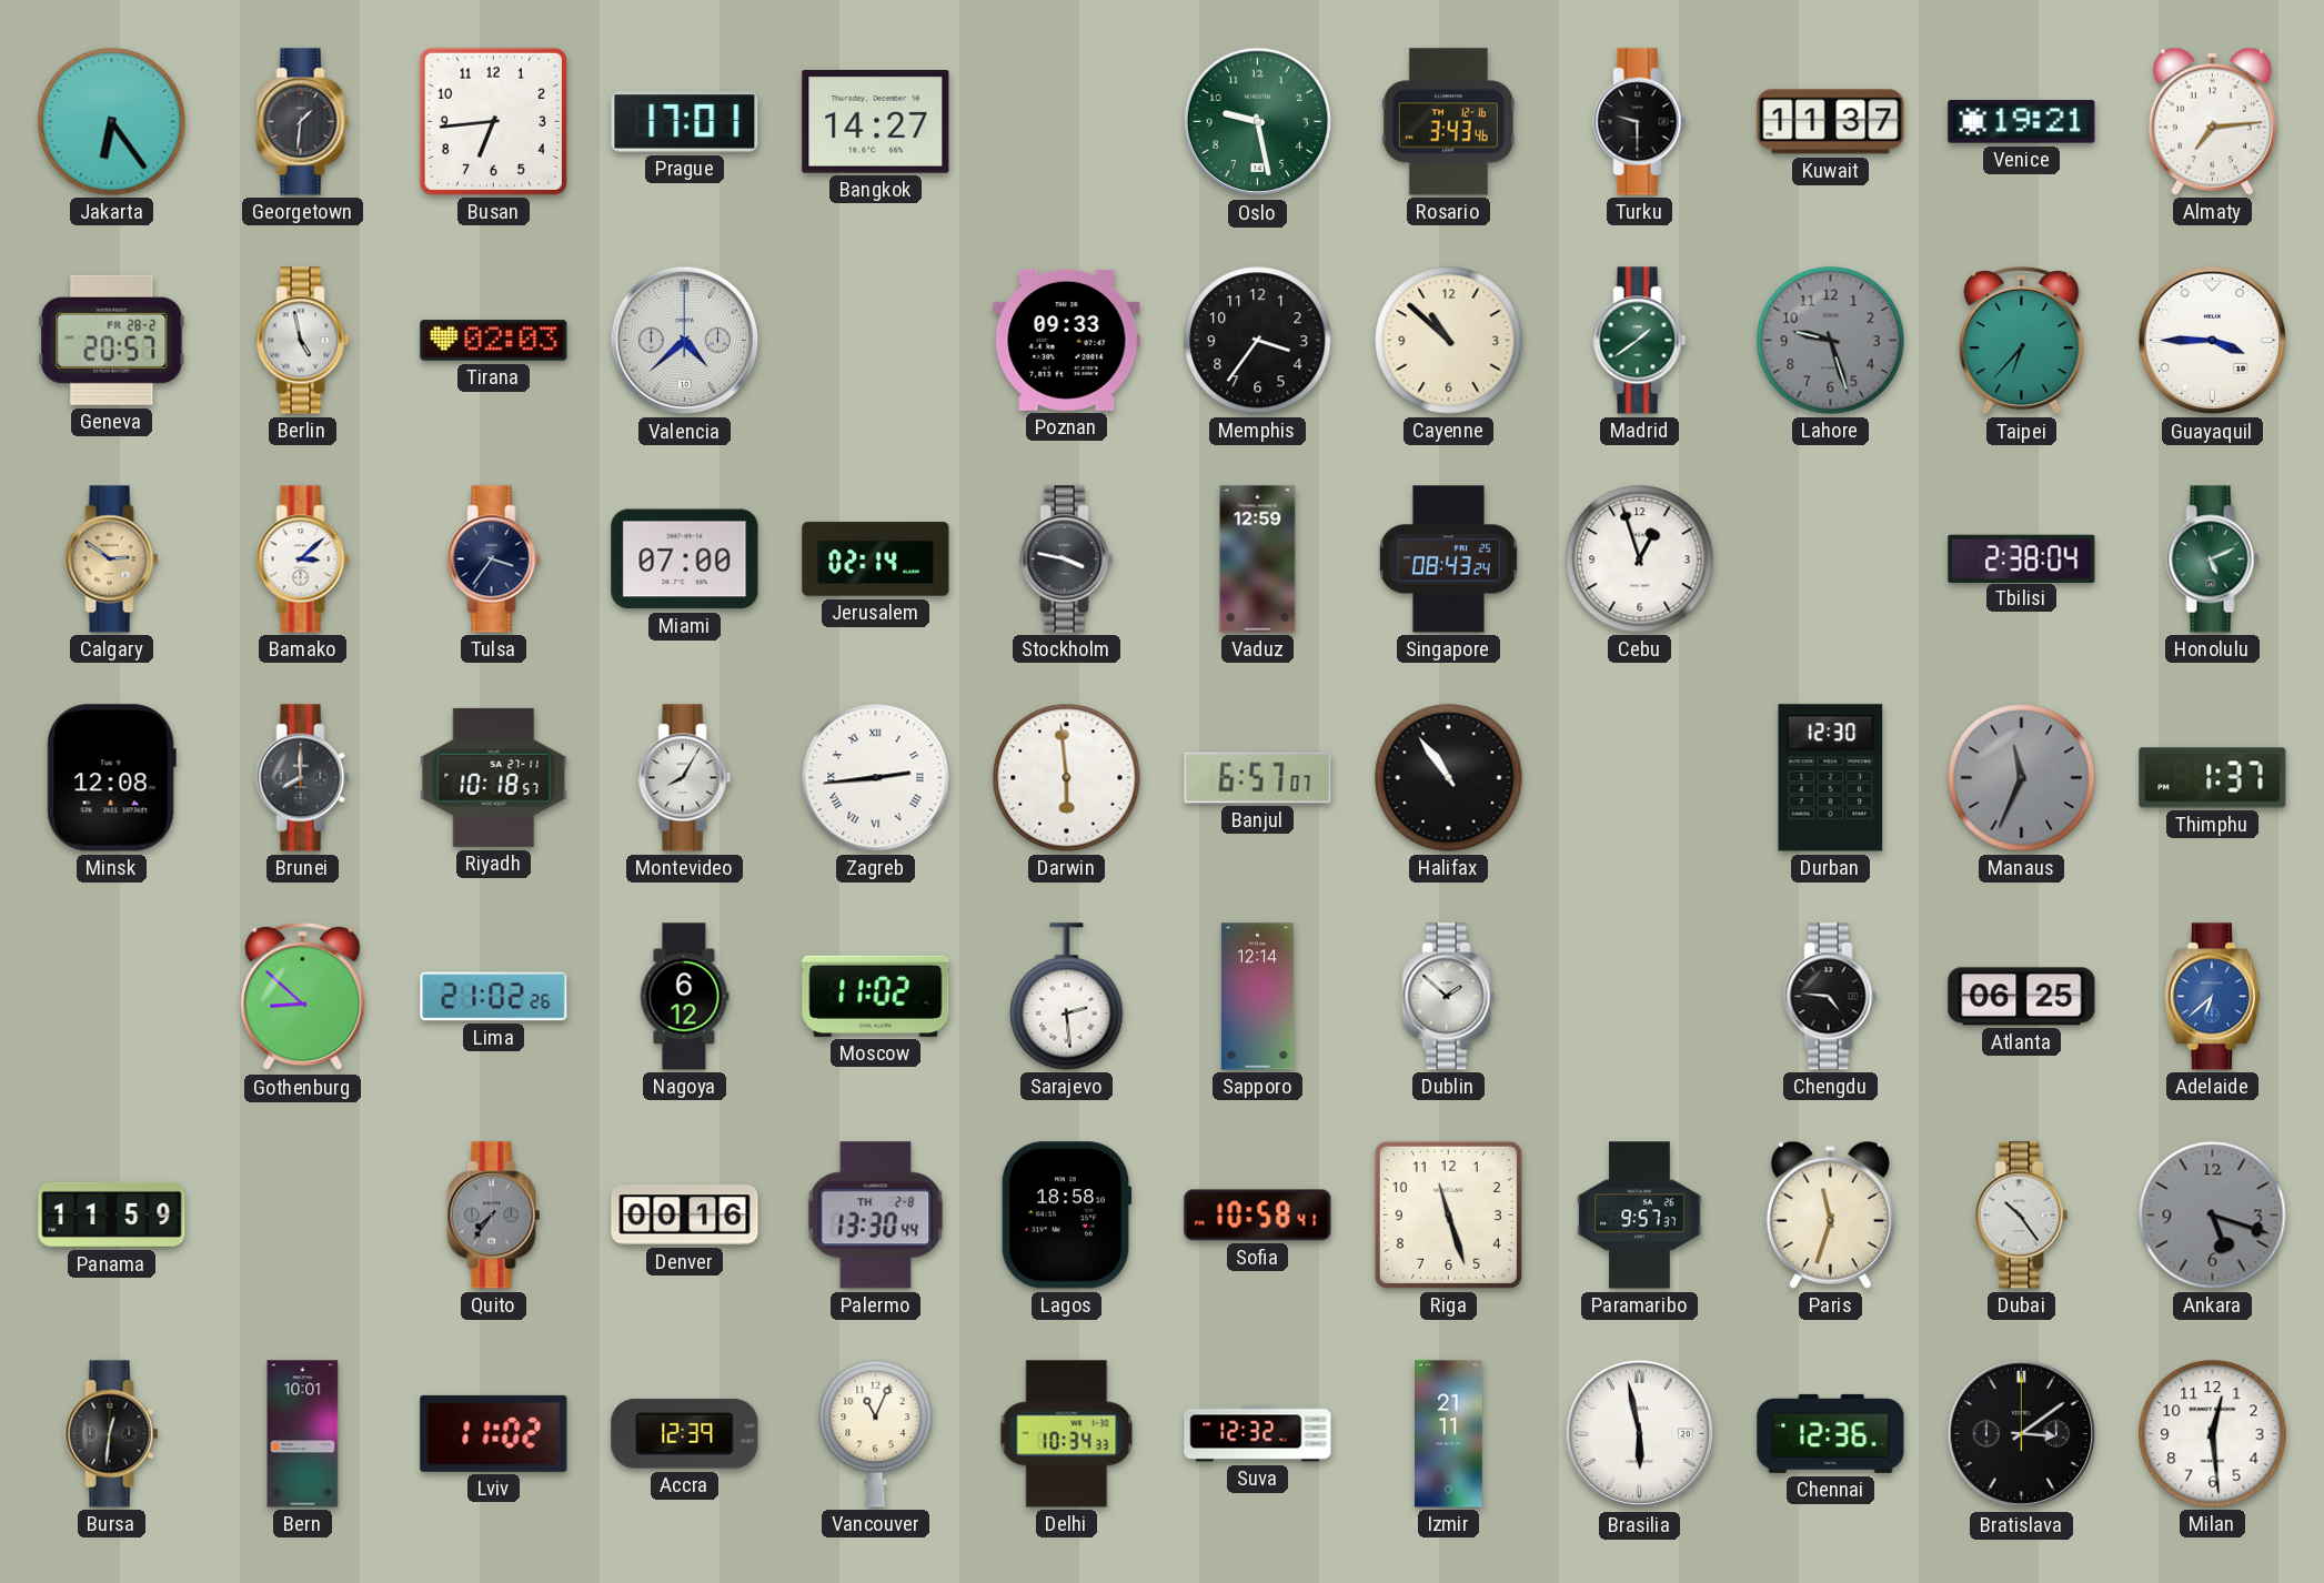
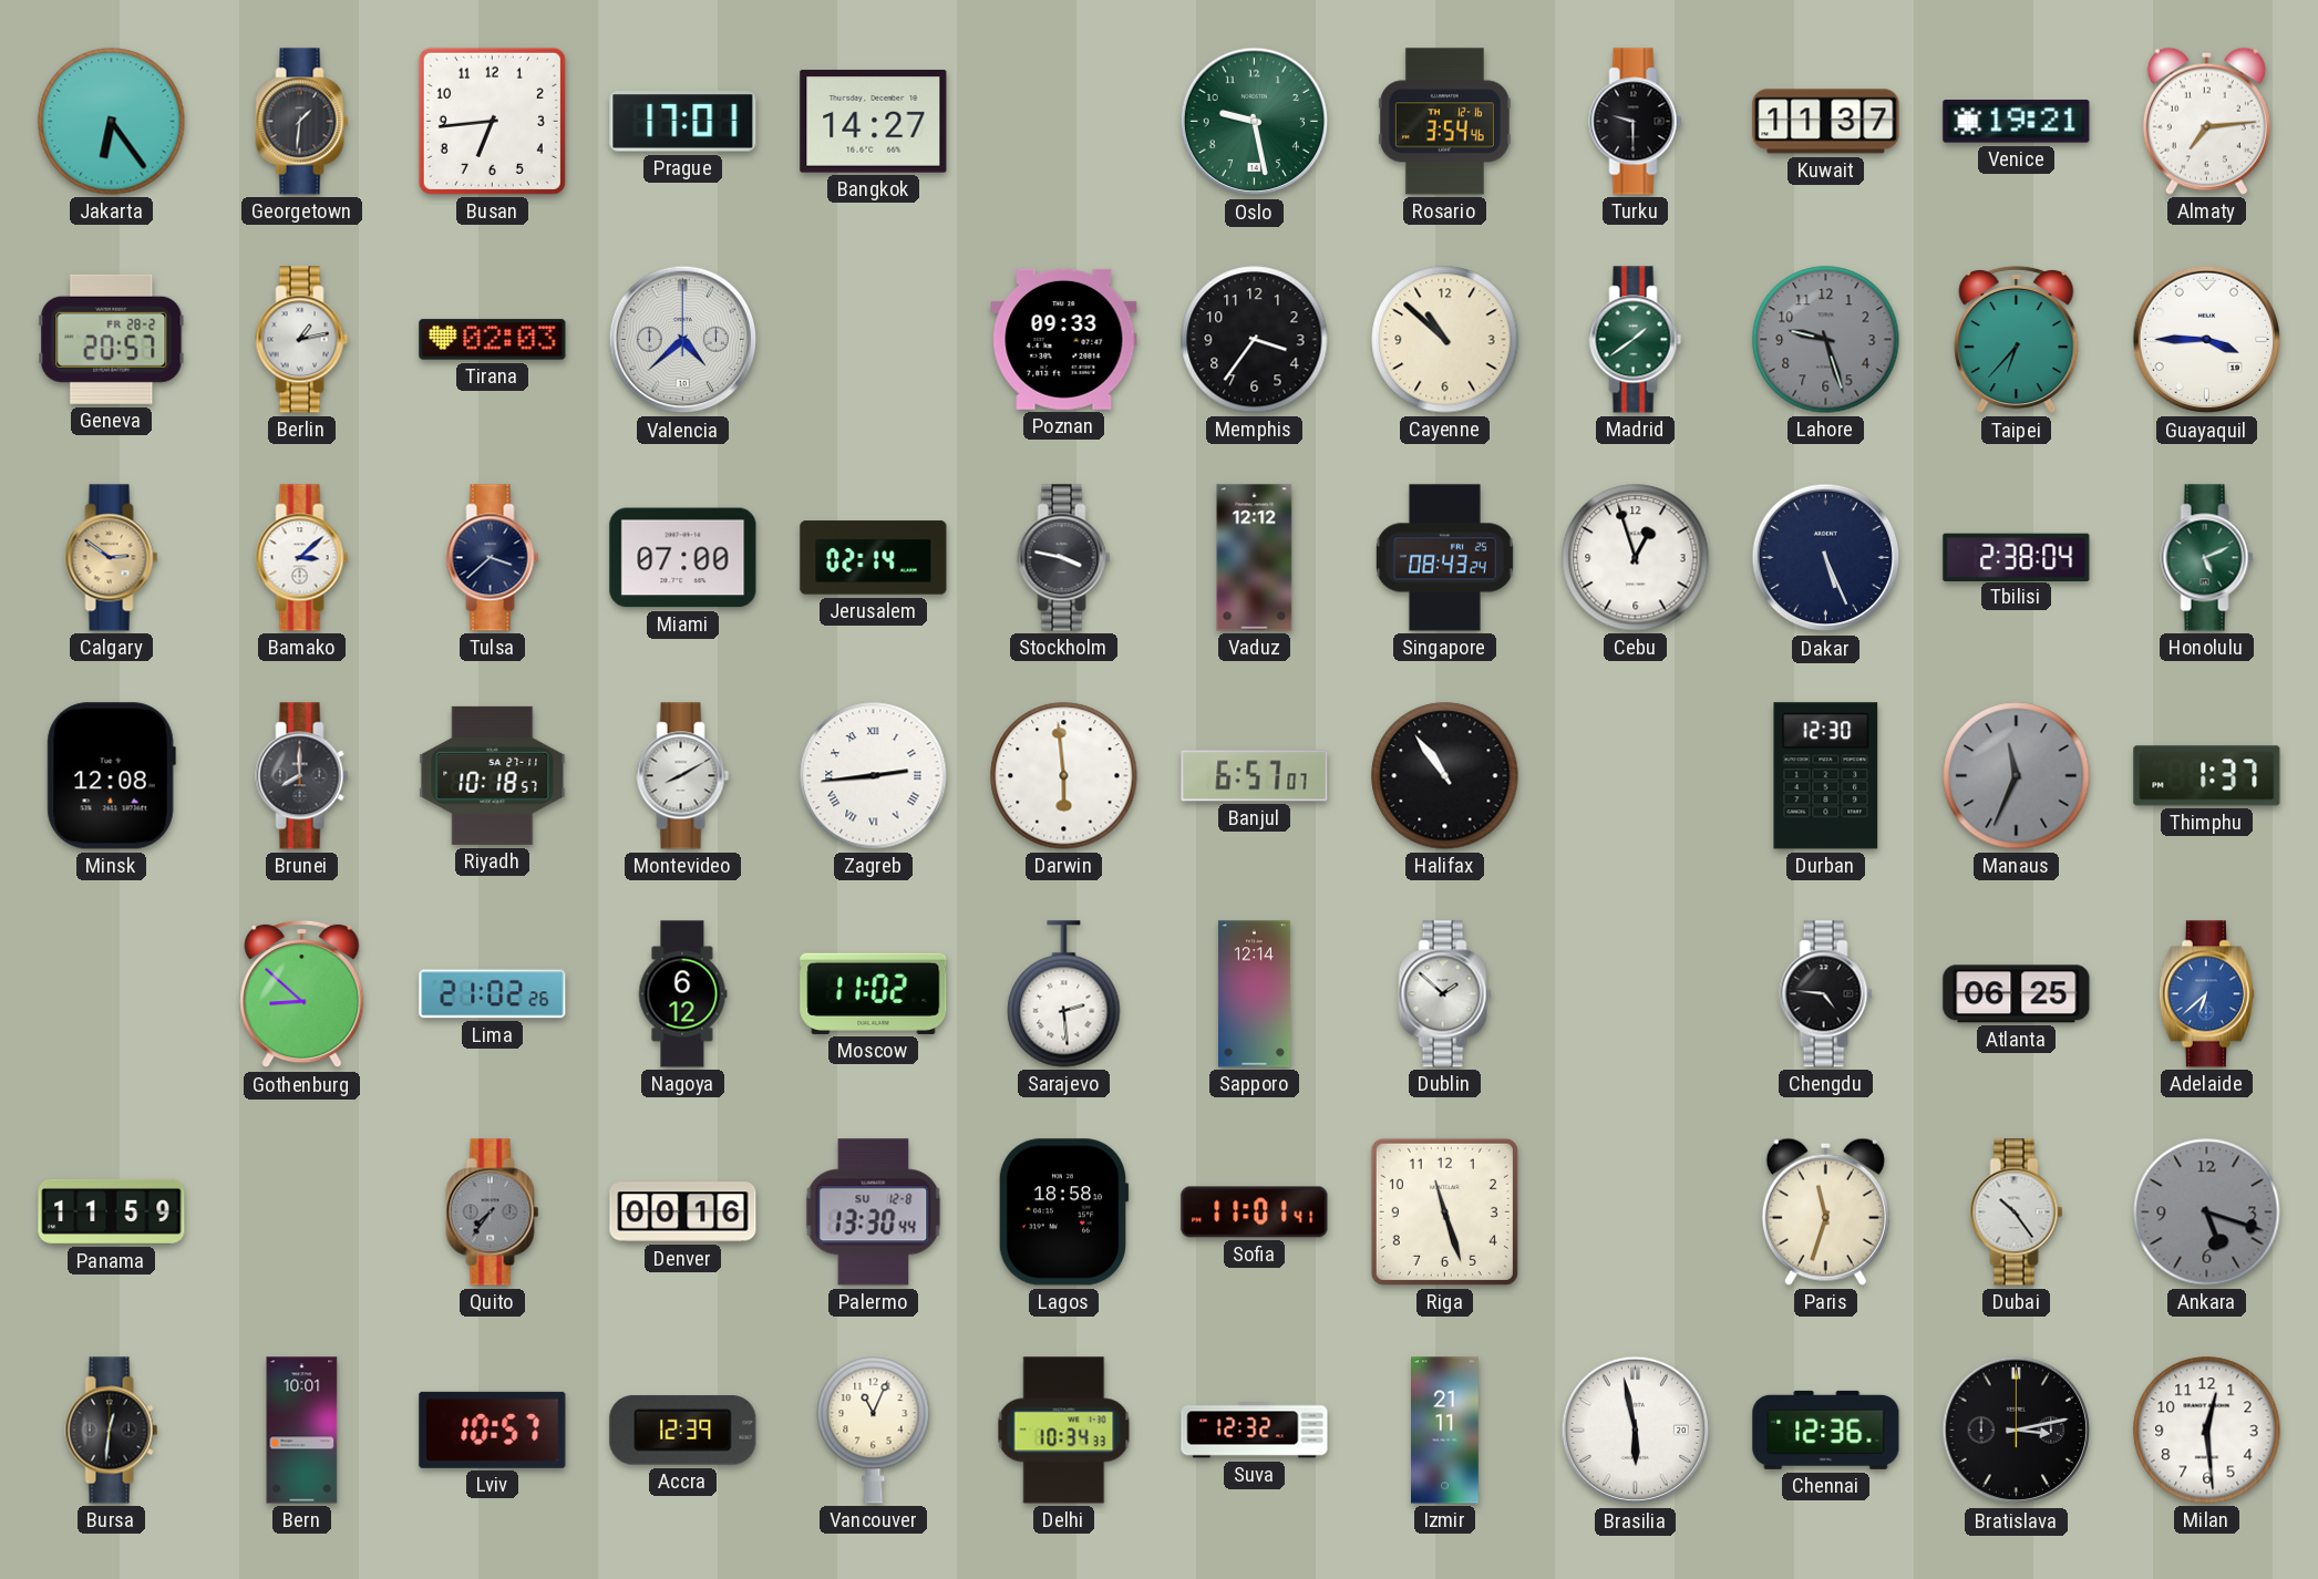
Rosario: 3:43 -> 3:54
Berlin: 4:58 -> 1:13
Tulsa: 3:36 -> 3:38
Vaduz: 12:59 -> 12:12
Dakar: none -> 5:26
Montevideo: 8:05 -> 8:10
Palermo date: TH 2-8 -> SU 12-8
Sofia: 10:58 -> 11:01
Paramaribo: 9:57 -> none
Lviv: 11:02 -> 10:57
Bratislava: 3:09 -> 3:13
